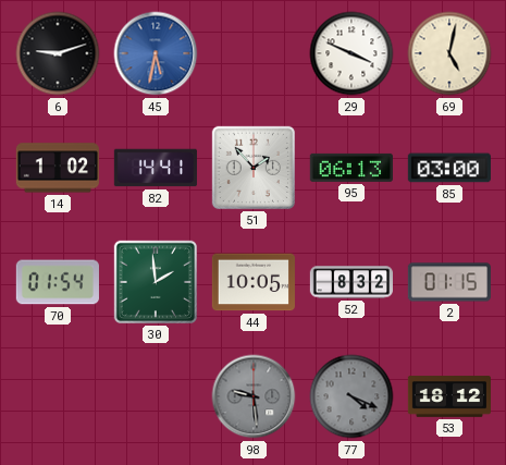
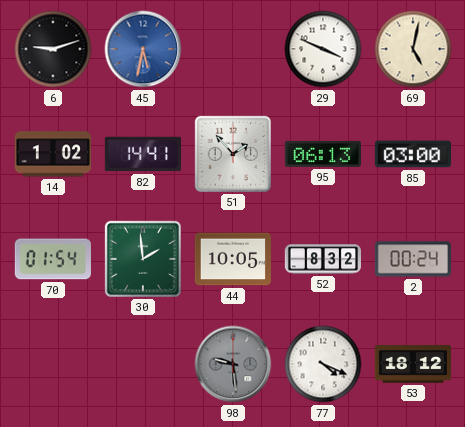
2: 01:15 -> 00:24
77 dial: grey -> white
